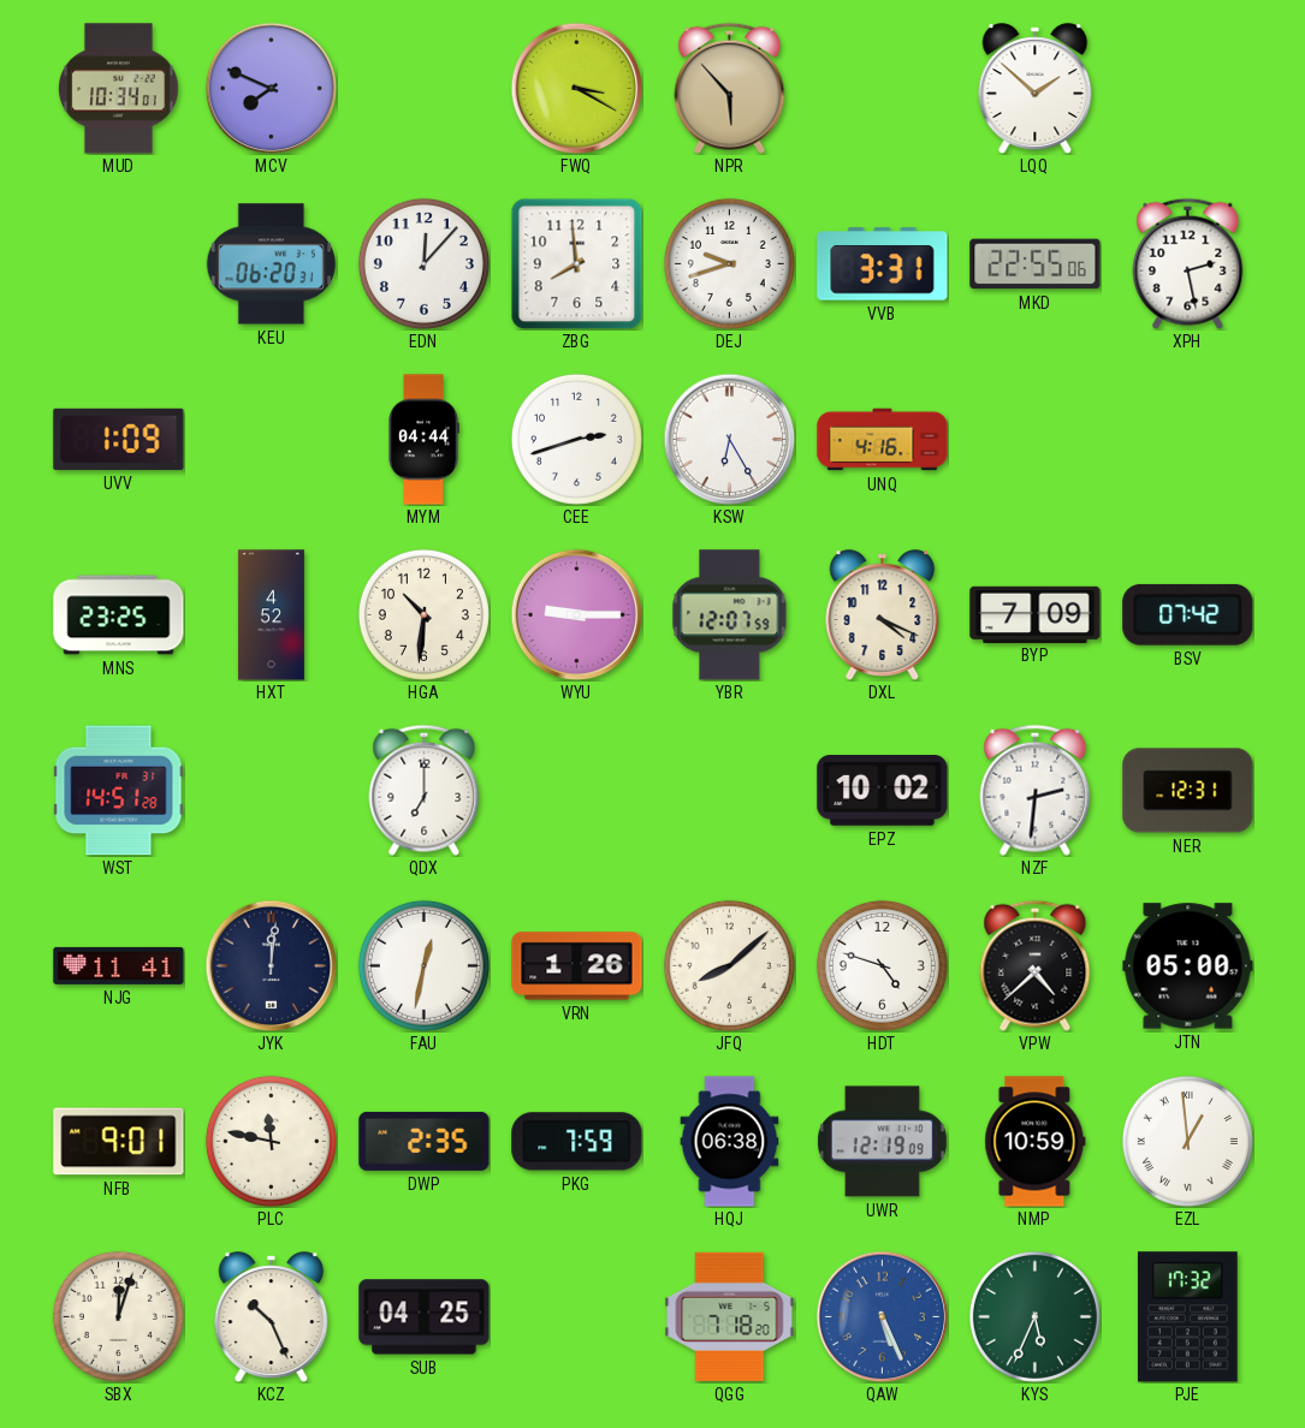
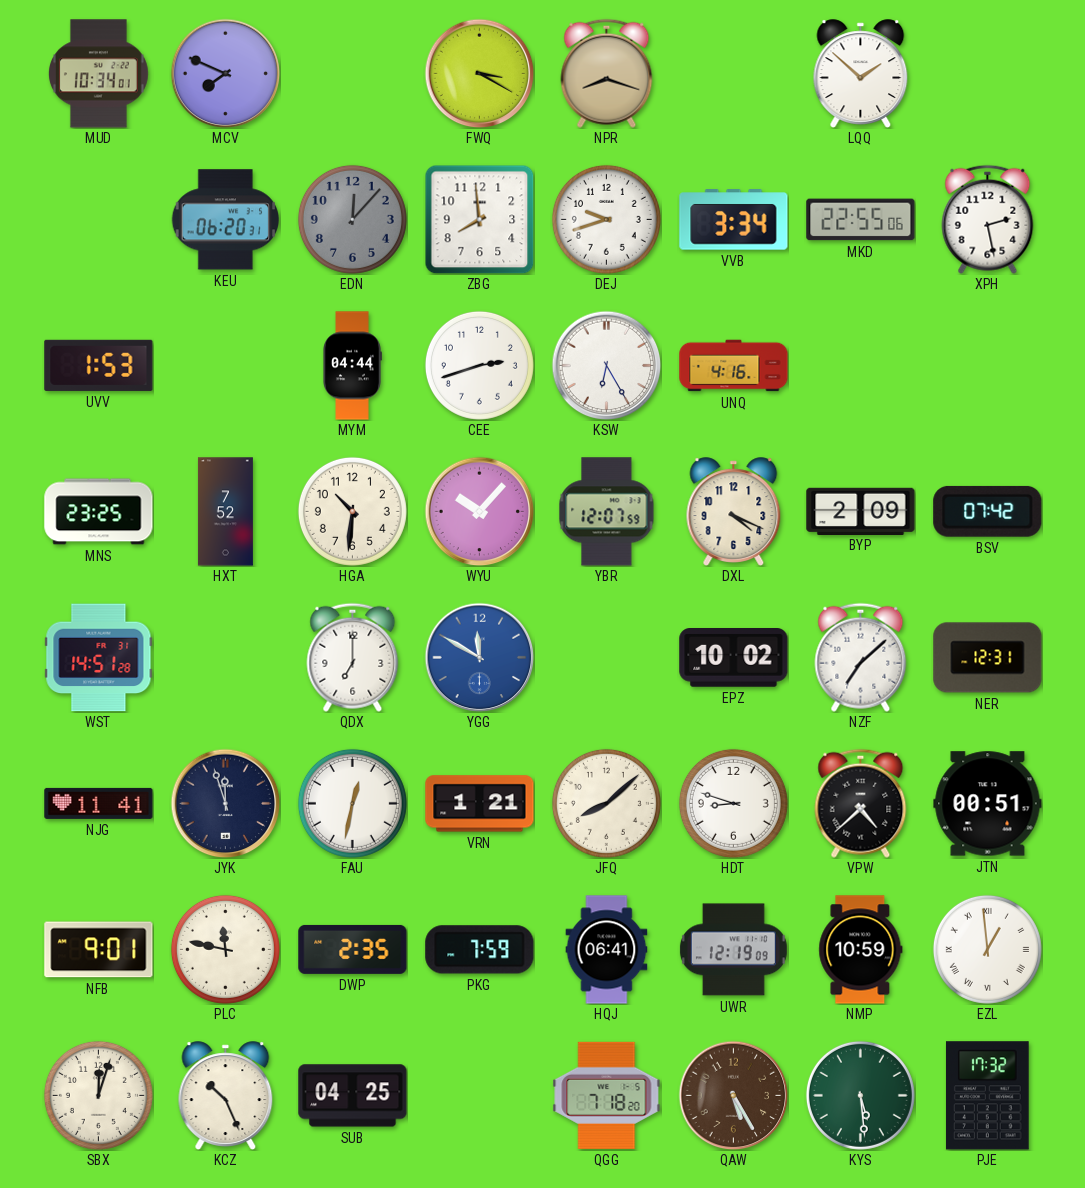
NPR: 5:53 -> 8:18
EDN dial: white -> grey
VVB: 3:31 -> 3:34
UVV: 1:09 -> 1:53
HXT: 4:52 -> 7:52
WYU: 9:15 -> 10:07
BYP: 7:09 -> 2:09
YGG: none -> 11:50
NZF: 2:31 -> 7:08
JYK: 12:01 -> 11:57
VRN: 1:26 -> 1:21
HDT: 4:48 -> 8:48
JTN: 05:00 -> 00:51
HQJ: 06:38 -> 06:41
QAW: 5:26 -> 5:25
QAW dial: blue -> brown
KYS: 5:34 -> 5:29
